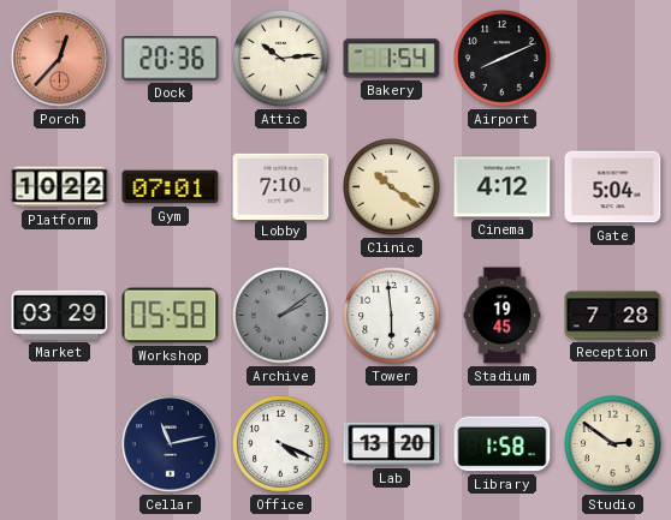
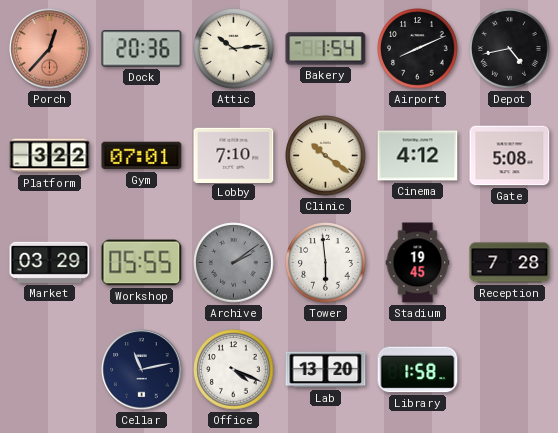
Depot: none -> 4:43
Platform: 10:22 -> 3:22
Gate: 5:04 -> 5:08
Workshop: 05:58 -> 05:55
Studio: 2:51 -> none
